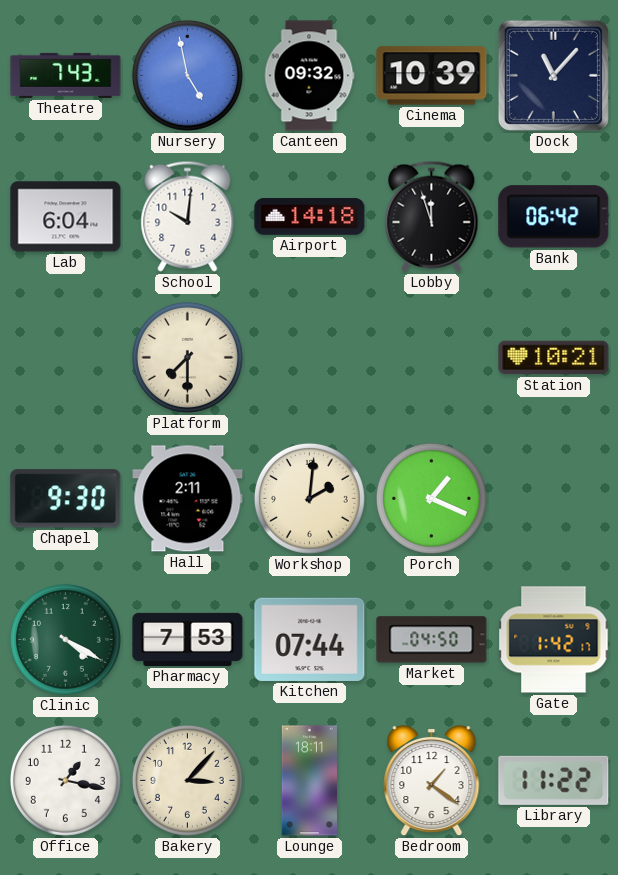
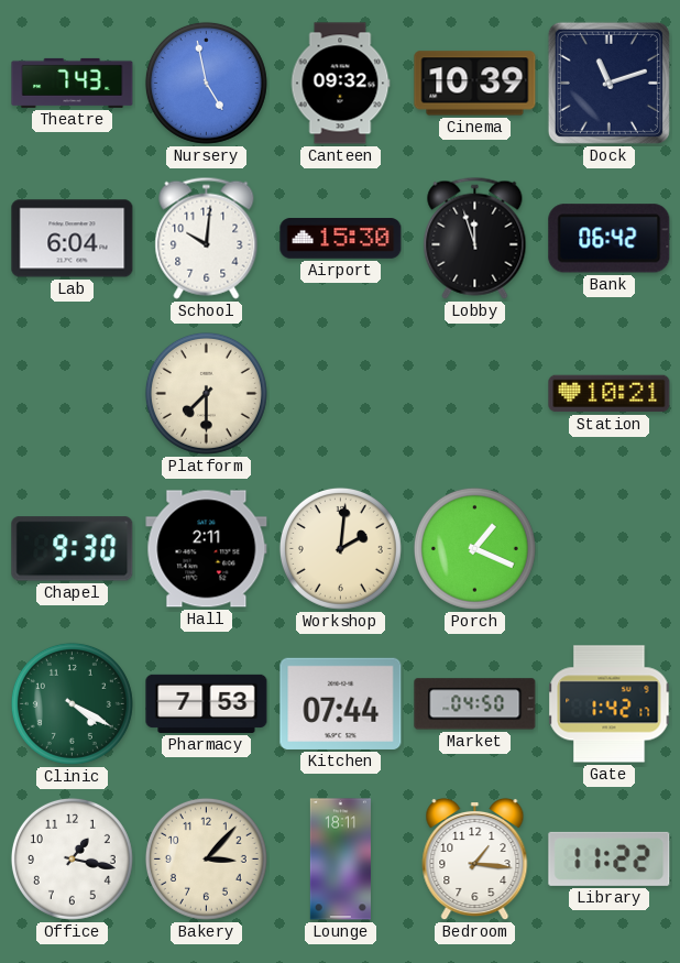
Dock: 11:07 -> 11:12
Airport: 14:18 -> 15:30
Bedroom: 1:21 -> 1:16
